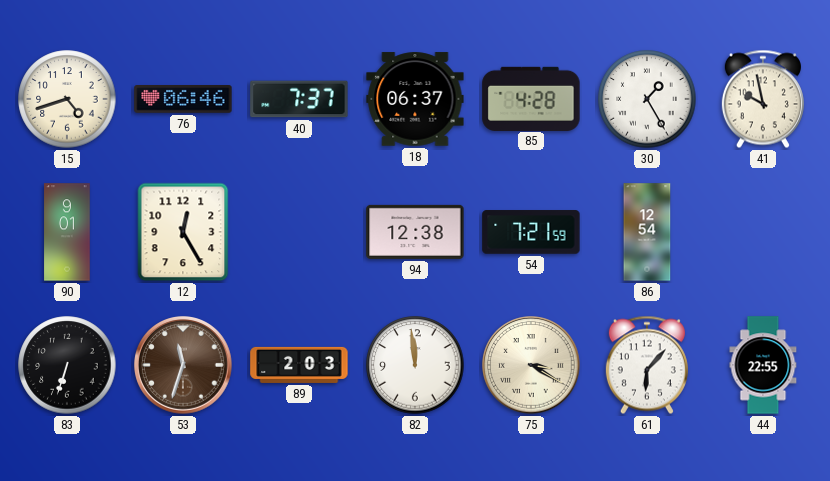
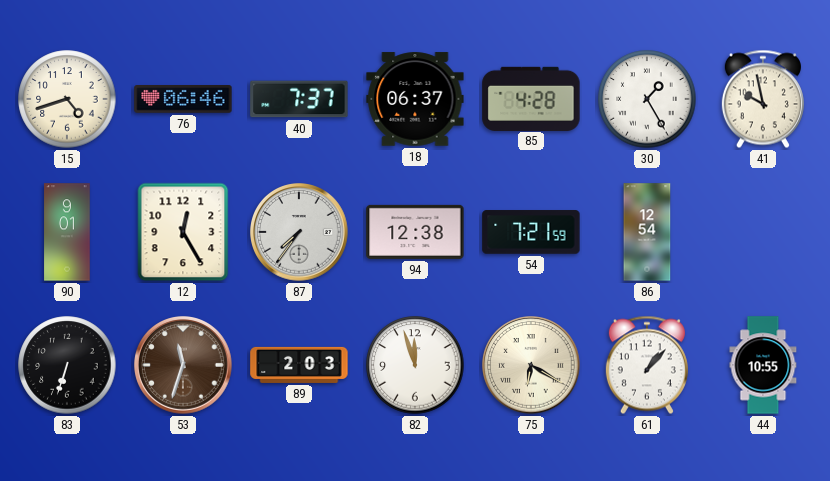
87: none -> 7:36
82: 11:59 -> 11:57
75: 3:20 -> 6:20
61: 6:07 -> 1:07
44: 22:55 -> 10:55
